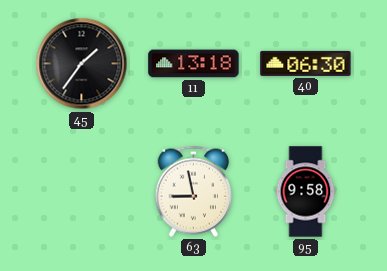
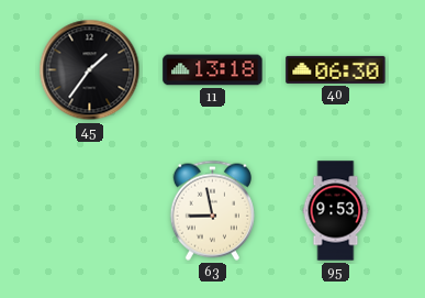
95: 9:58 -> 9:53
